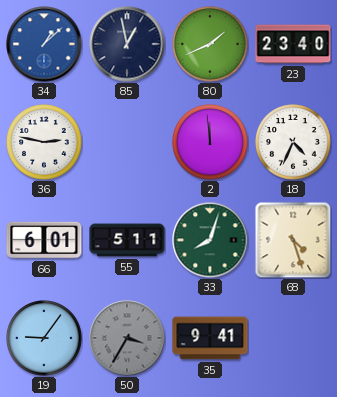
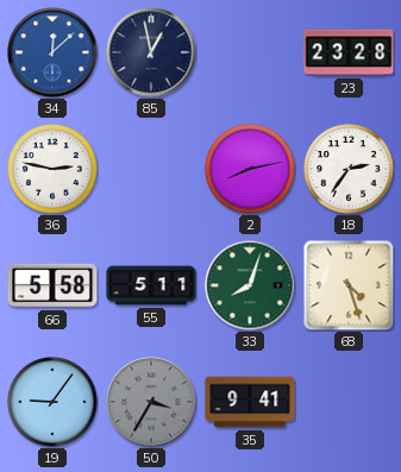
34: 1:08 -> 12:08
80: 1:41 -> none
23: 23:40 -> 23:28
2: 11:59 -> 8:13
18: 4:34 -> 2:36
66: 6:01 -> 5:58
